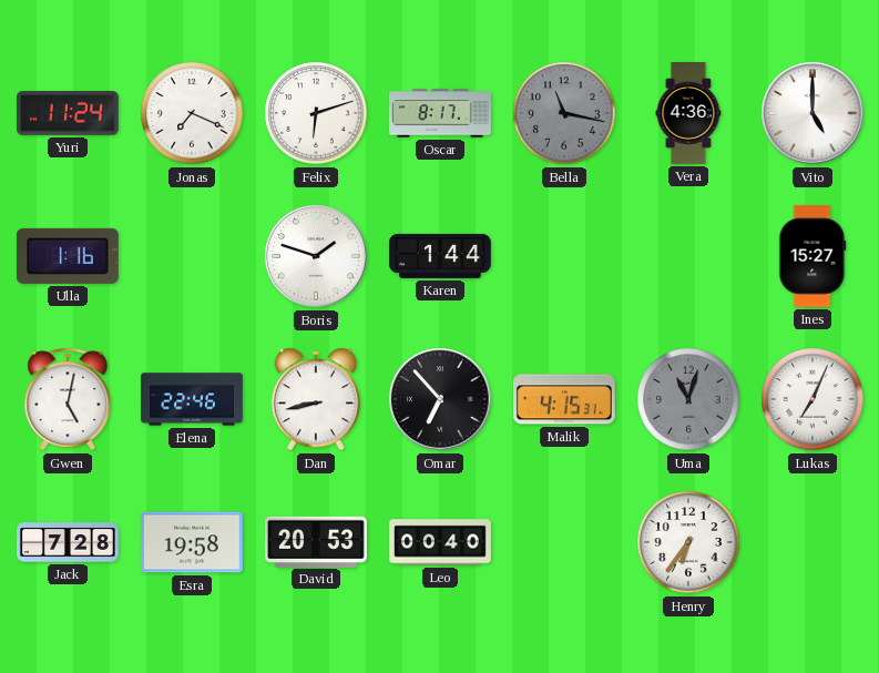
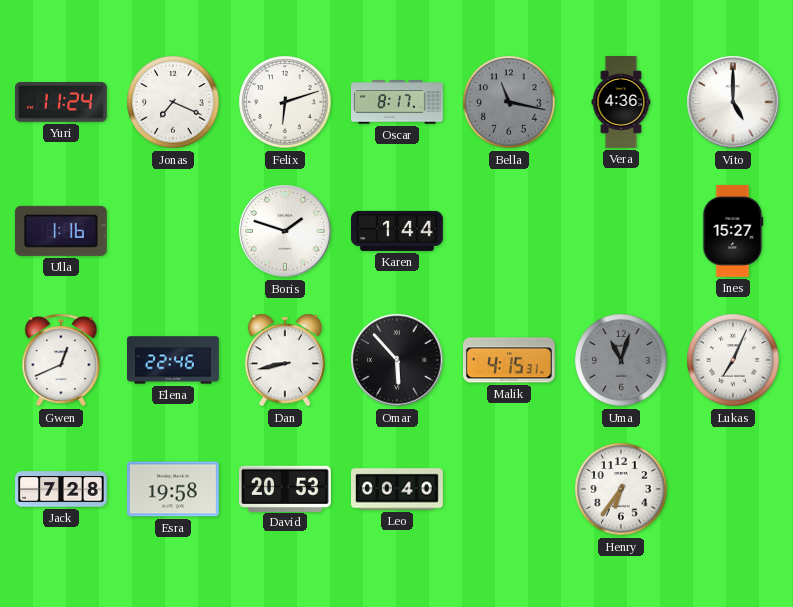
Gwen: 5:02 -> 12:41
Omar: 6:53 -> 5:53
